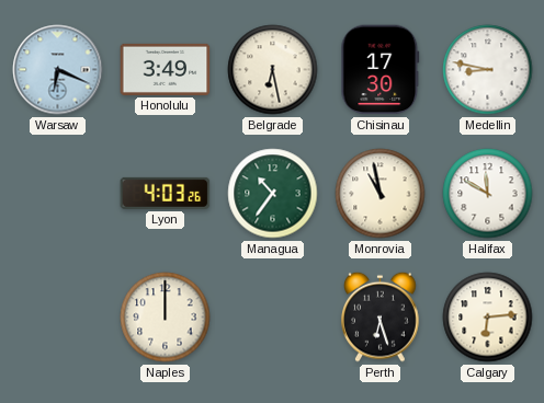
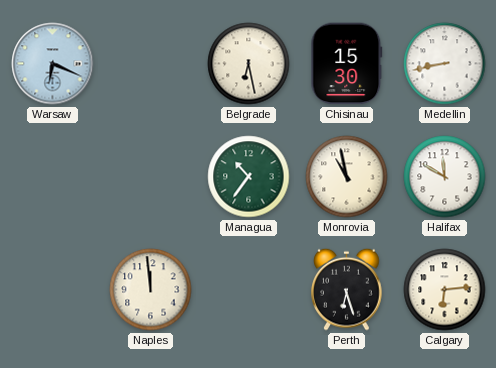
Honolulu: 3:49 -> none
Chisinau: 17:30 -> 15:30
Medellin: 8:47 -> 8:43
Lyon: 4:03 -> none
Naples: 12:00 -> 11:59
